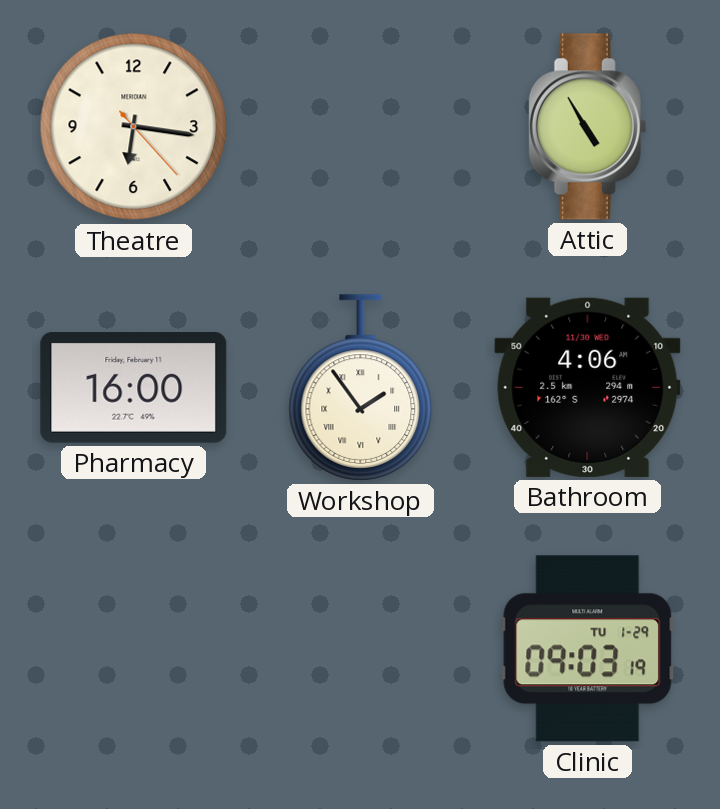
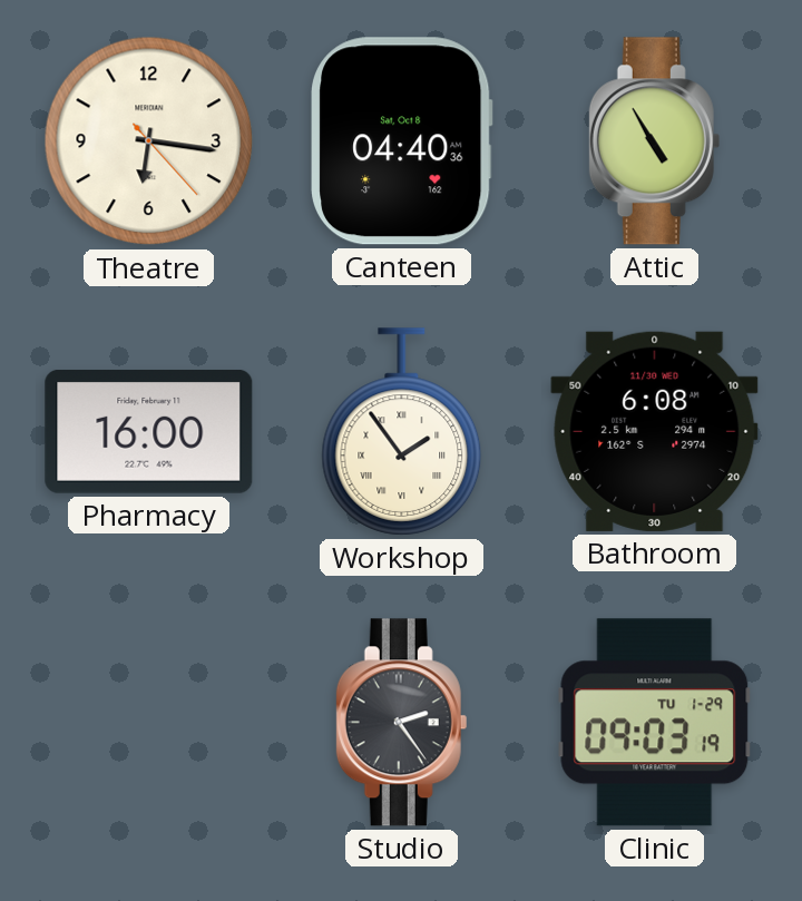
Canteen: none -> 04:40
Bathroom: 4:06 -> 6:08
Studio: none -> 2:24
